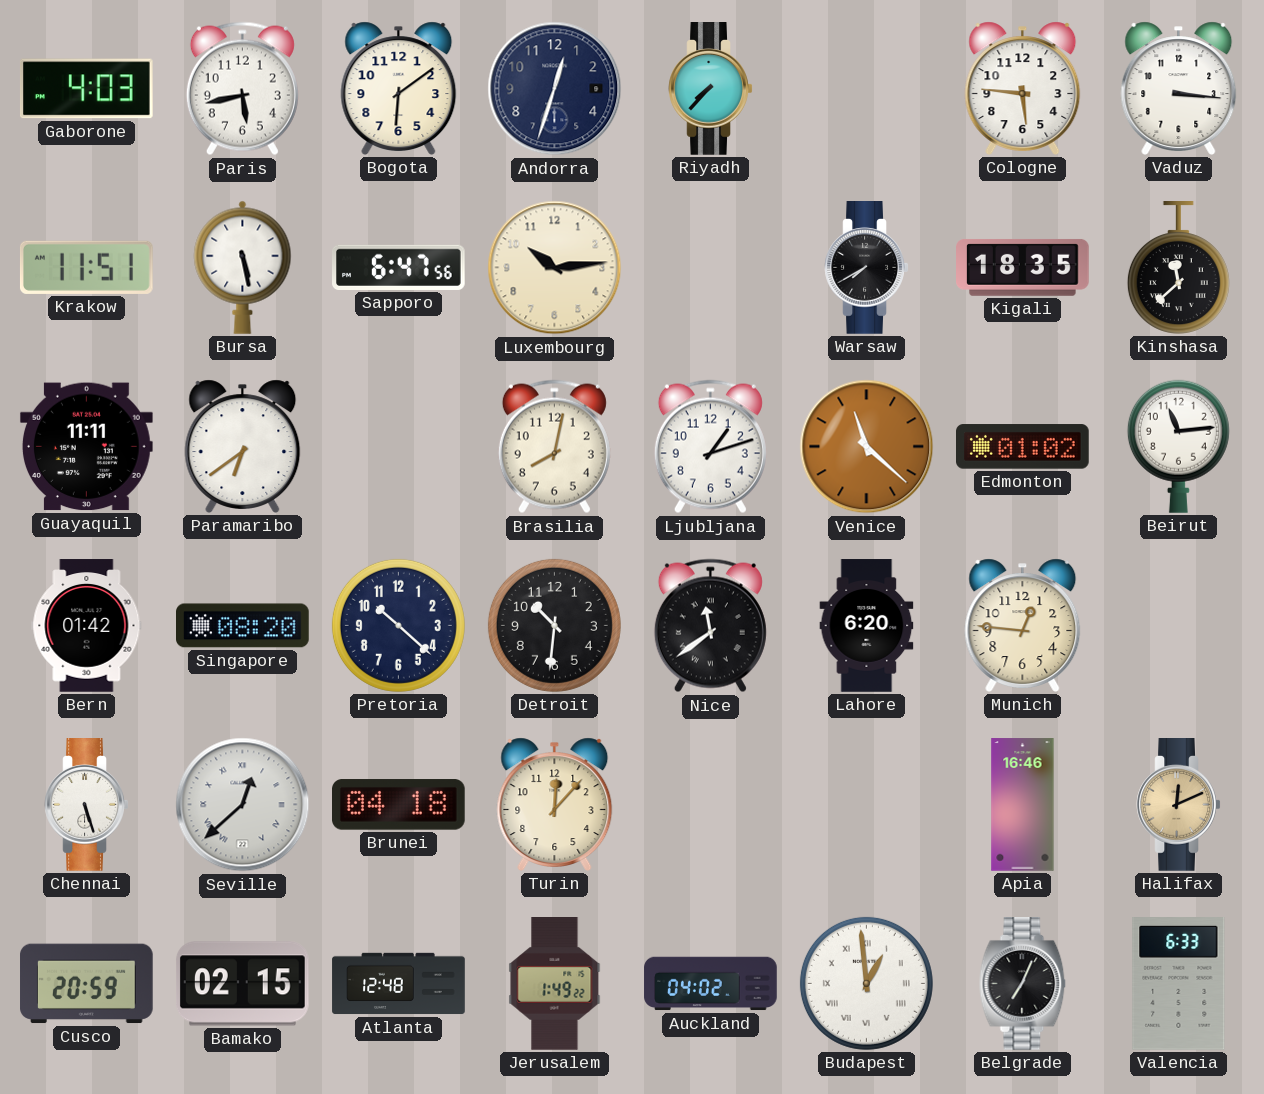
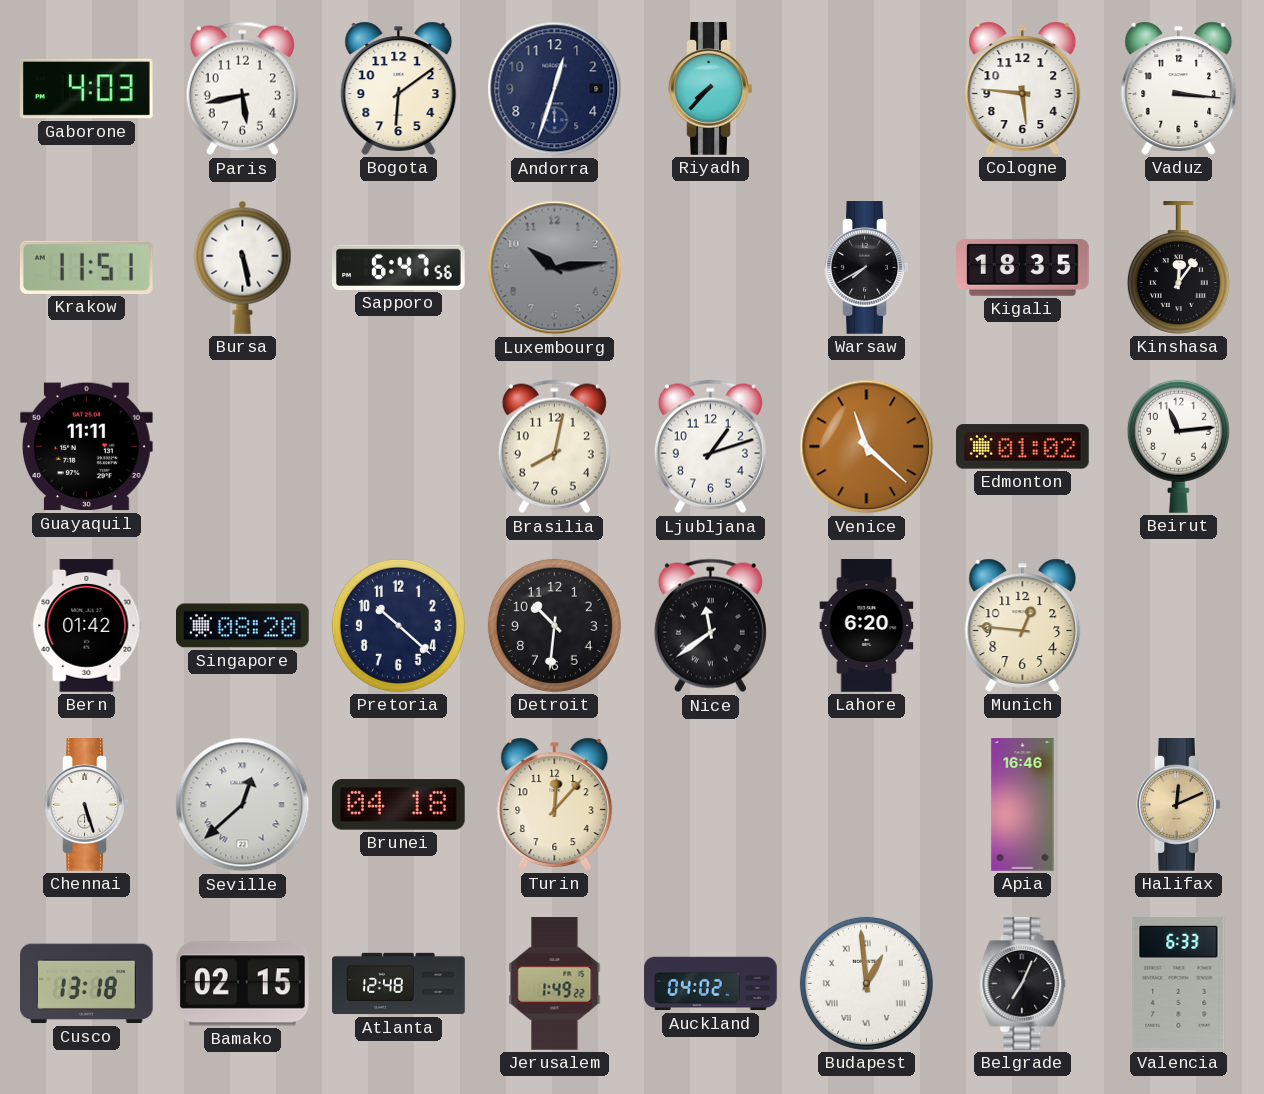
Luxembourg dial: cream -> grey
Kinshasa: 11:38 -> 12:06
Paramaribo: 6:39 -> none
Cusco: 20:59 -> 13:18
